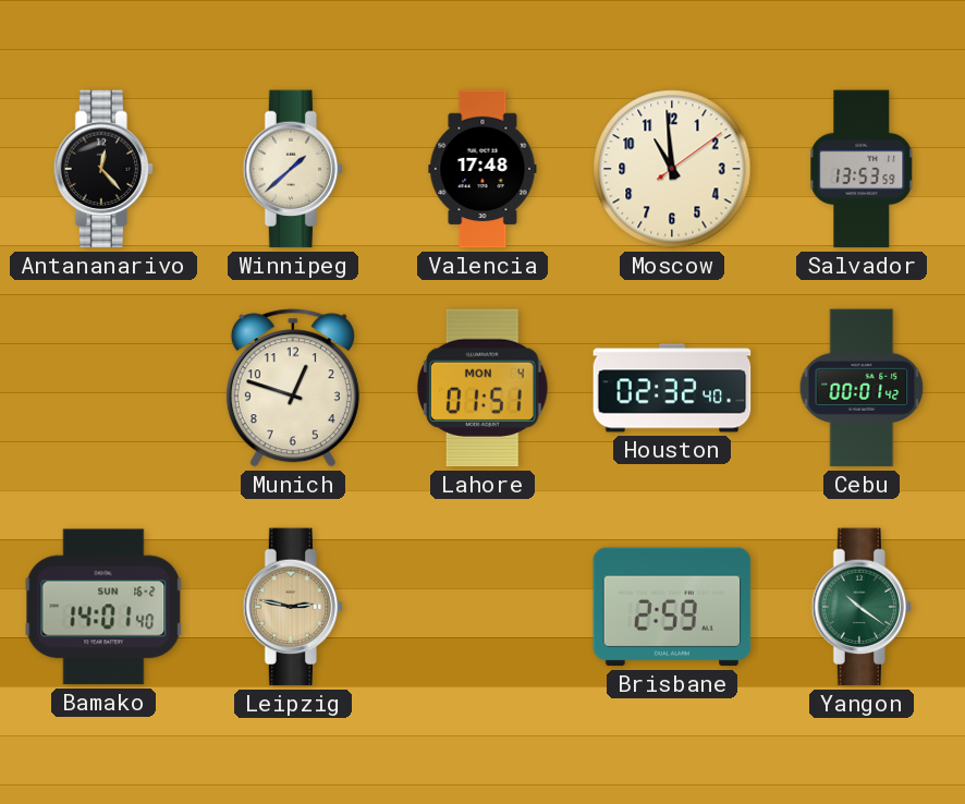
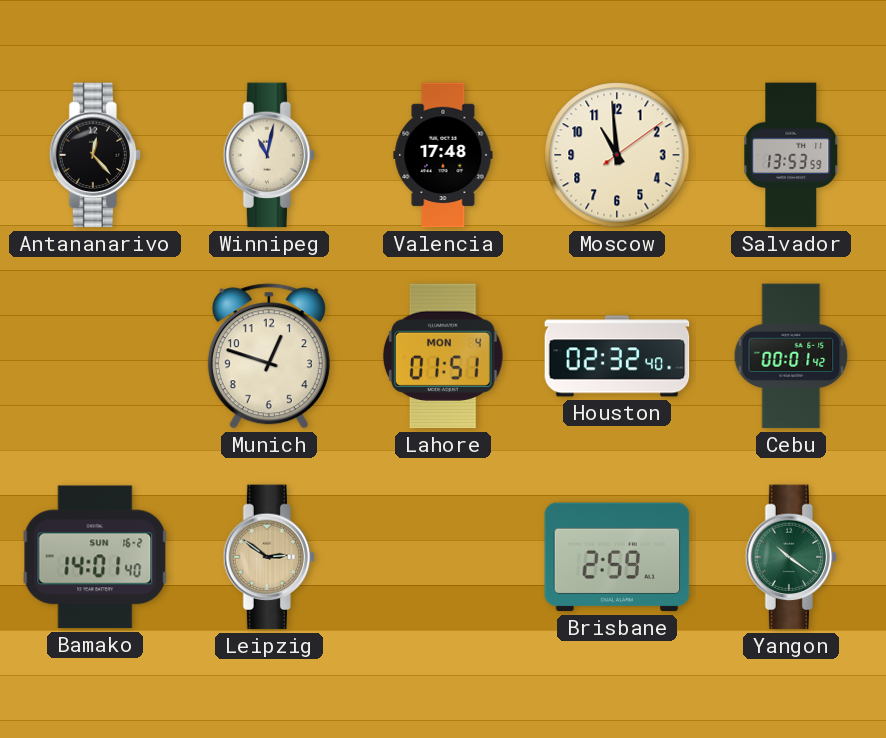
Winnipeg: 1:38 -> 11:02
Leipzig: 2:47 -> 2:51
